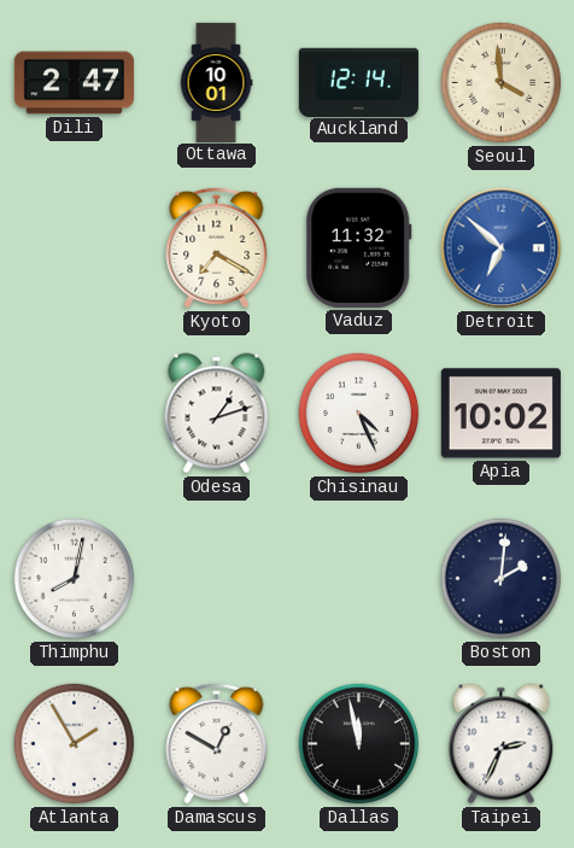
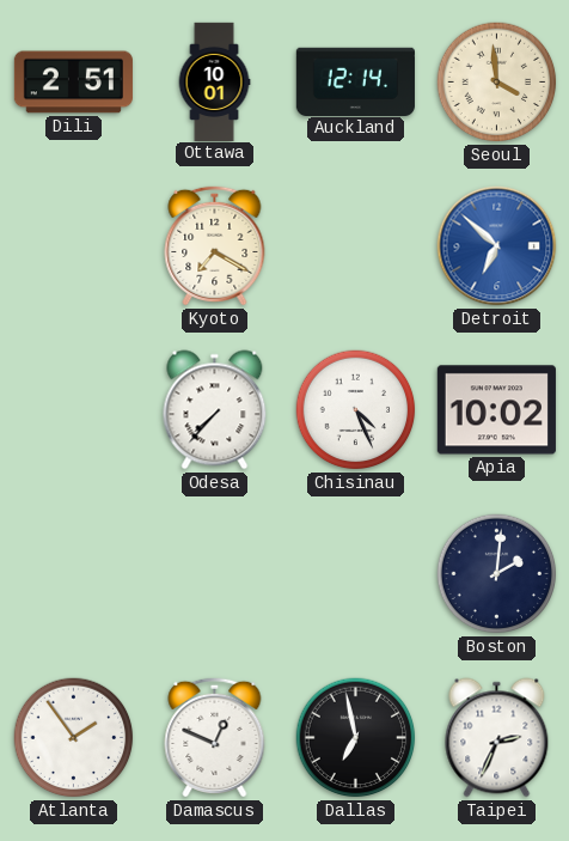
Dili: 2:47 -> 2:51
Vaduz: 11:32 -> none
Odesa: 1:12 -> 7:37
Thimphu: 8:02 -> none
Atlanta: 1:55 -> 1:54
Damascus: 12:50 -> 12:49
Dallas: 11:58 -> 6:58
